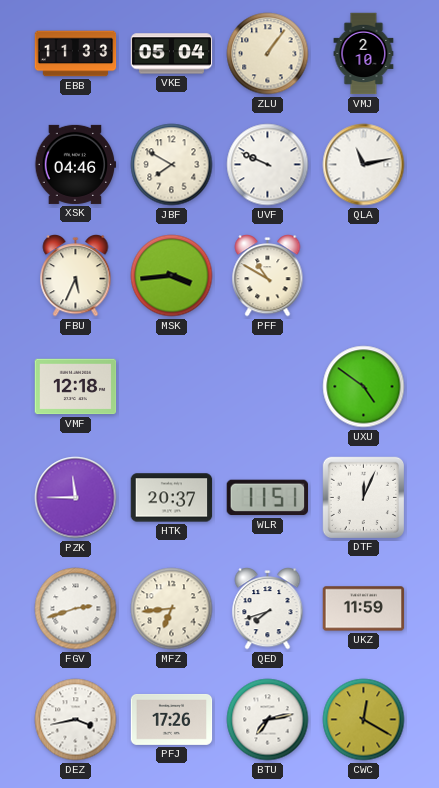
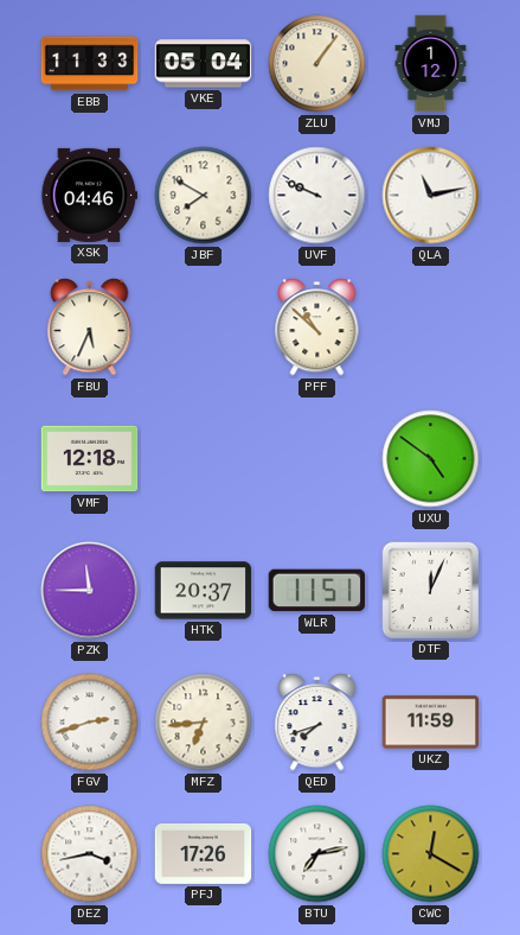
VMJ: 2:10 -> 1:12
MSK: 3:44 -> none
PFF: 10:50 -> 10:52
